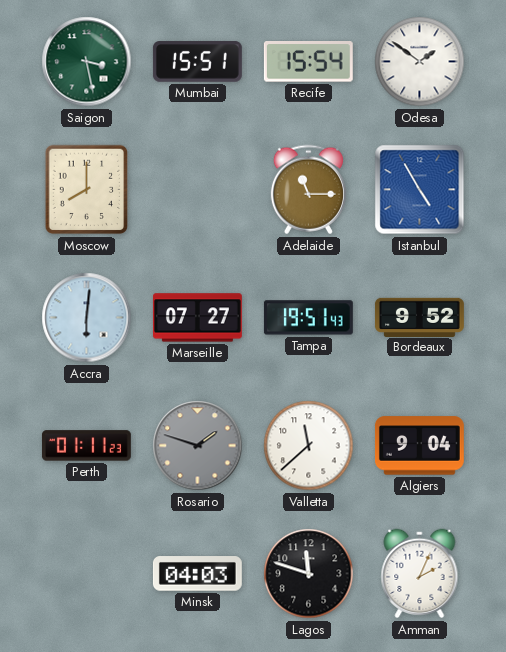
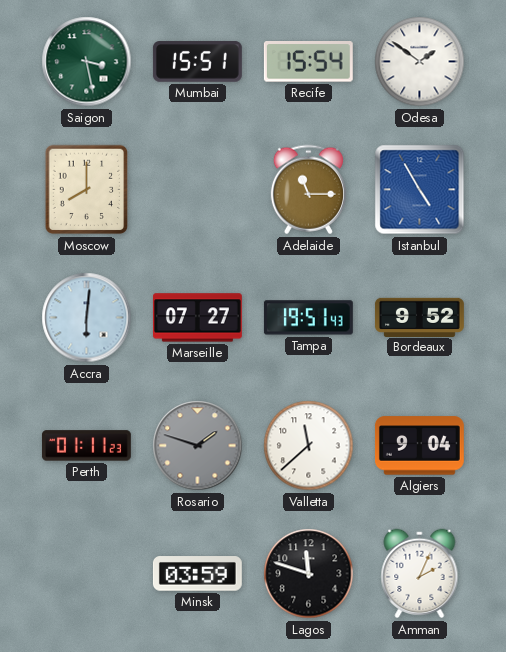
Minsk: 04:03 -> 03:59
